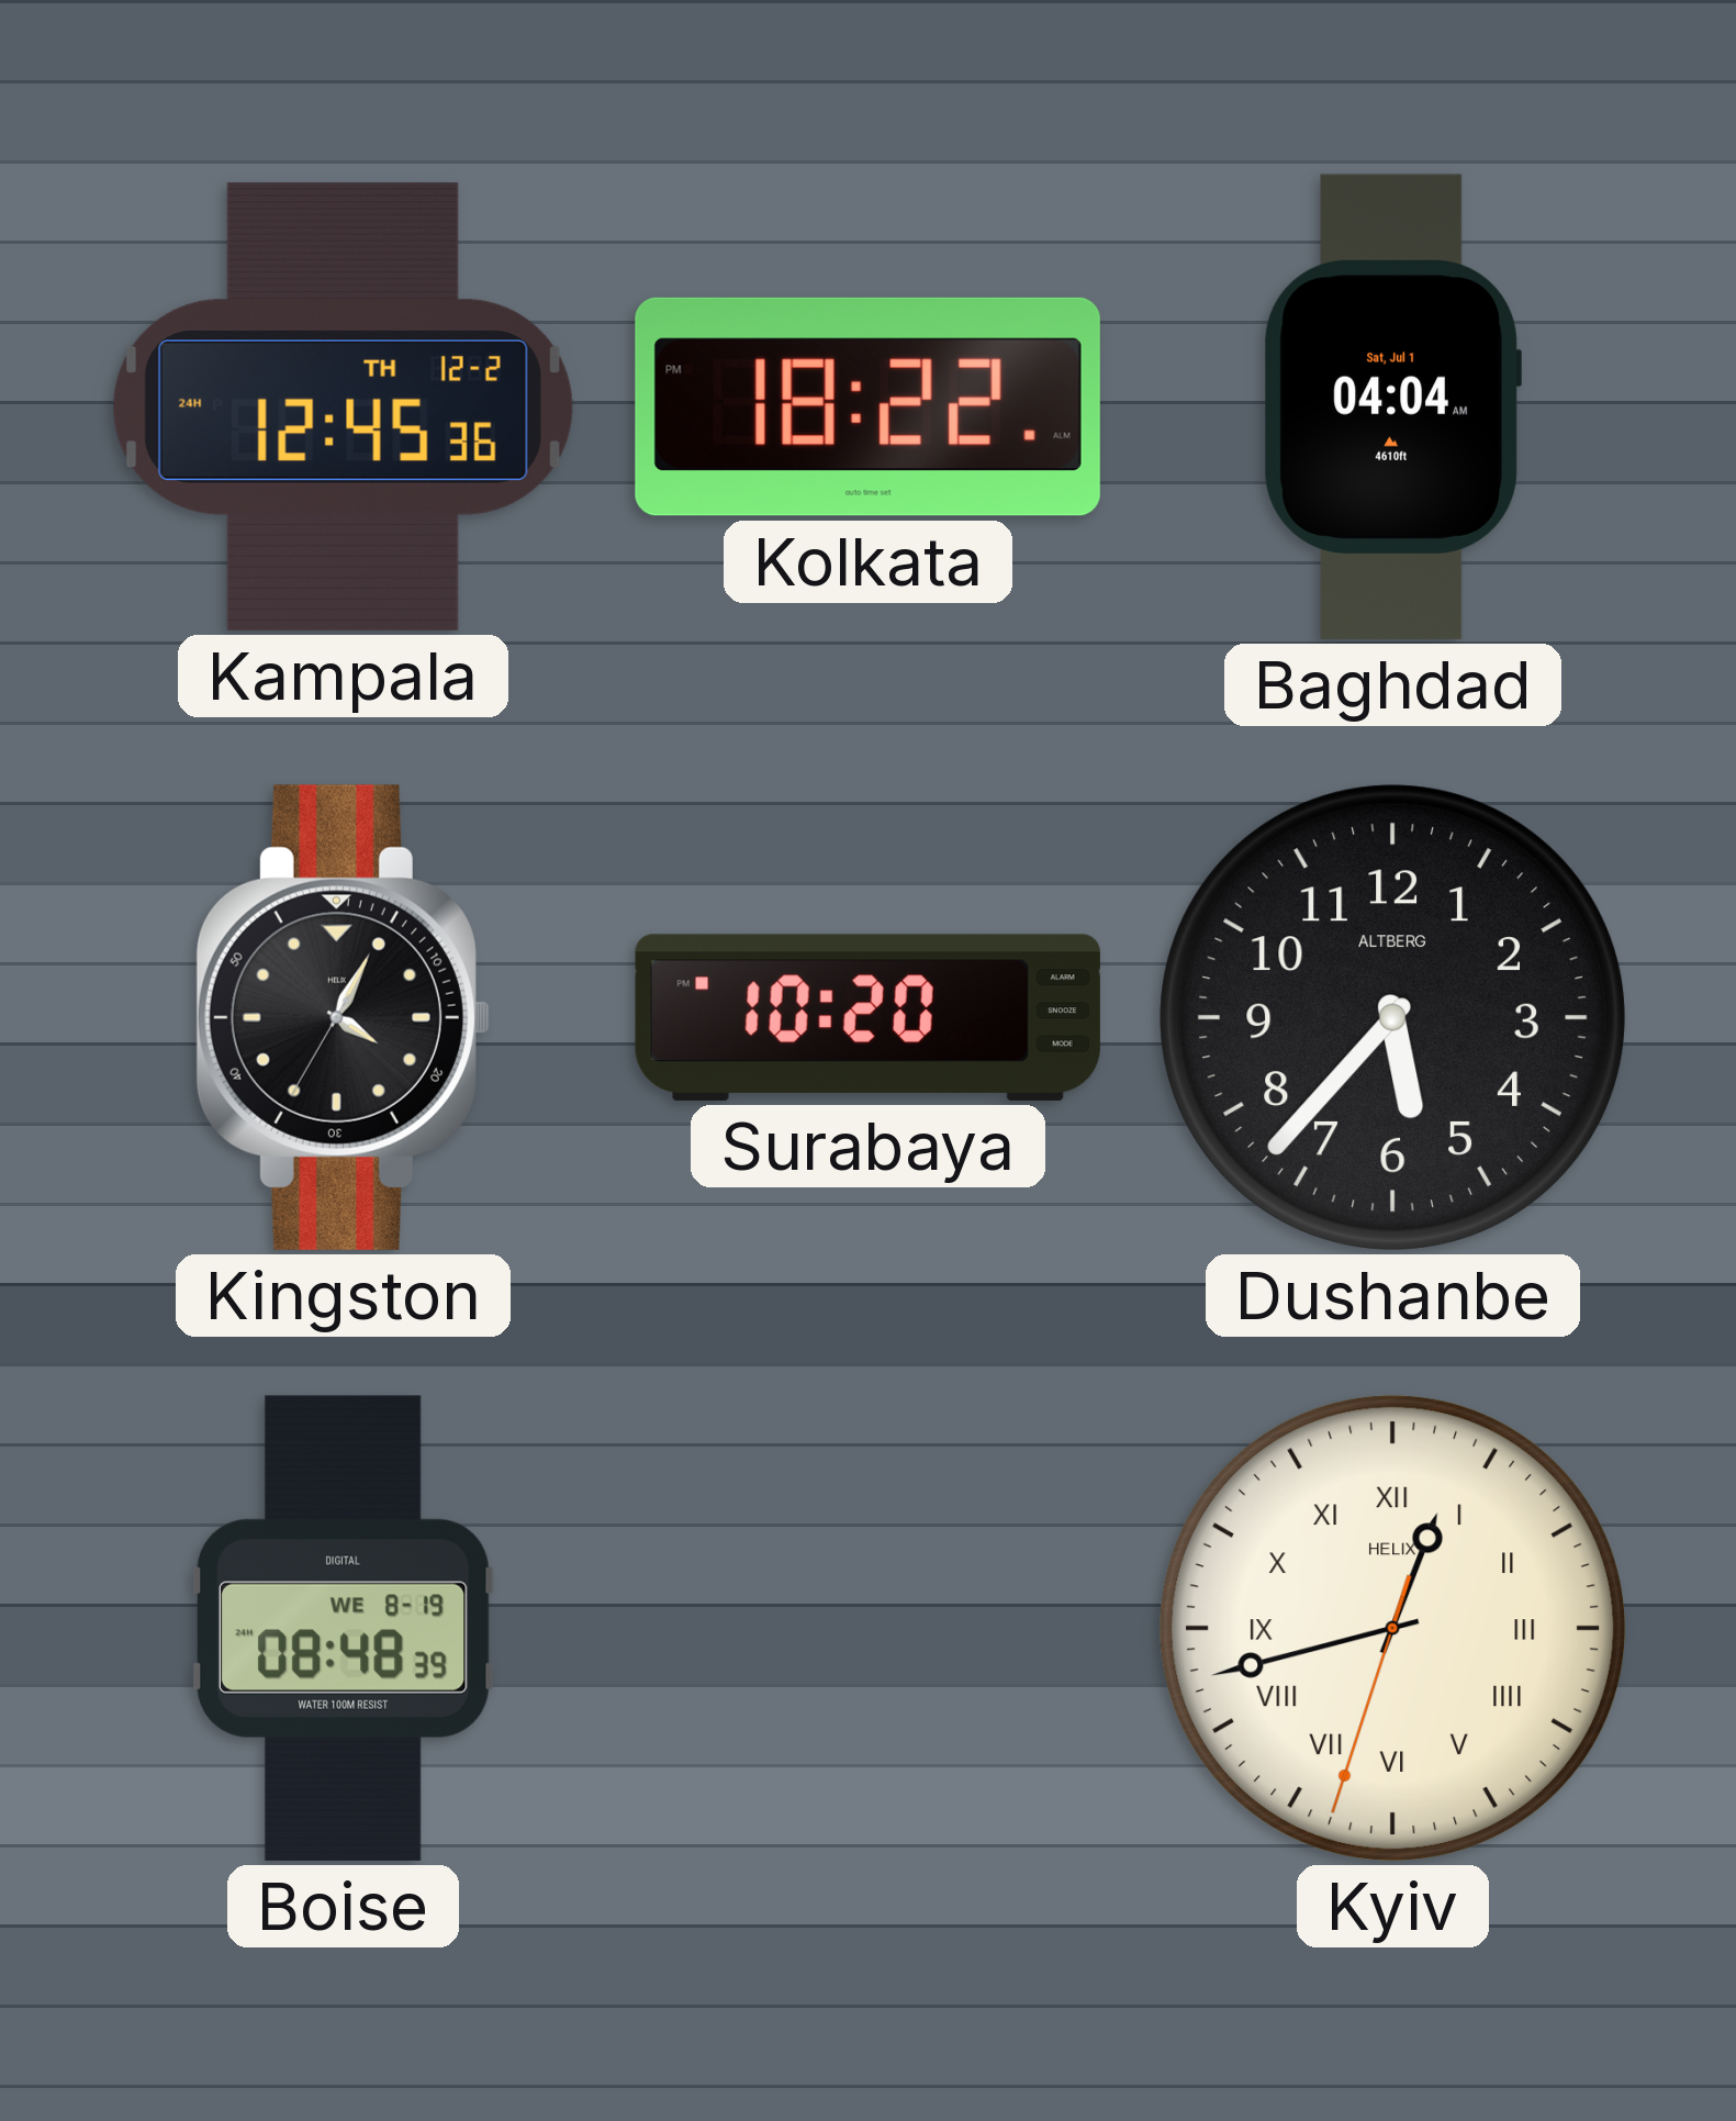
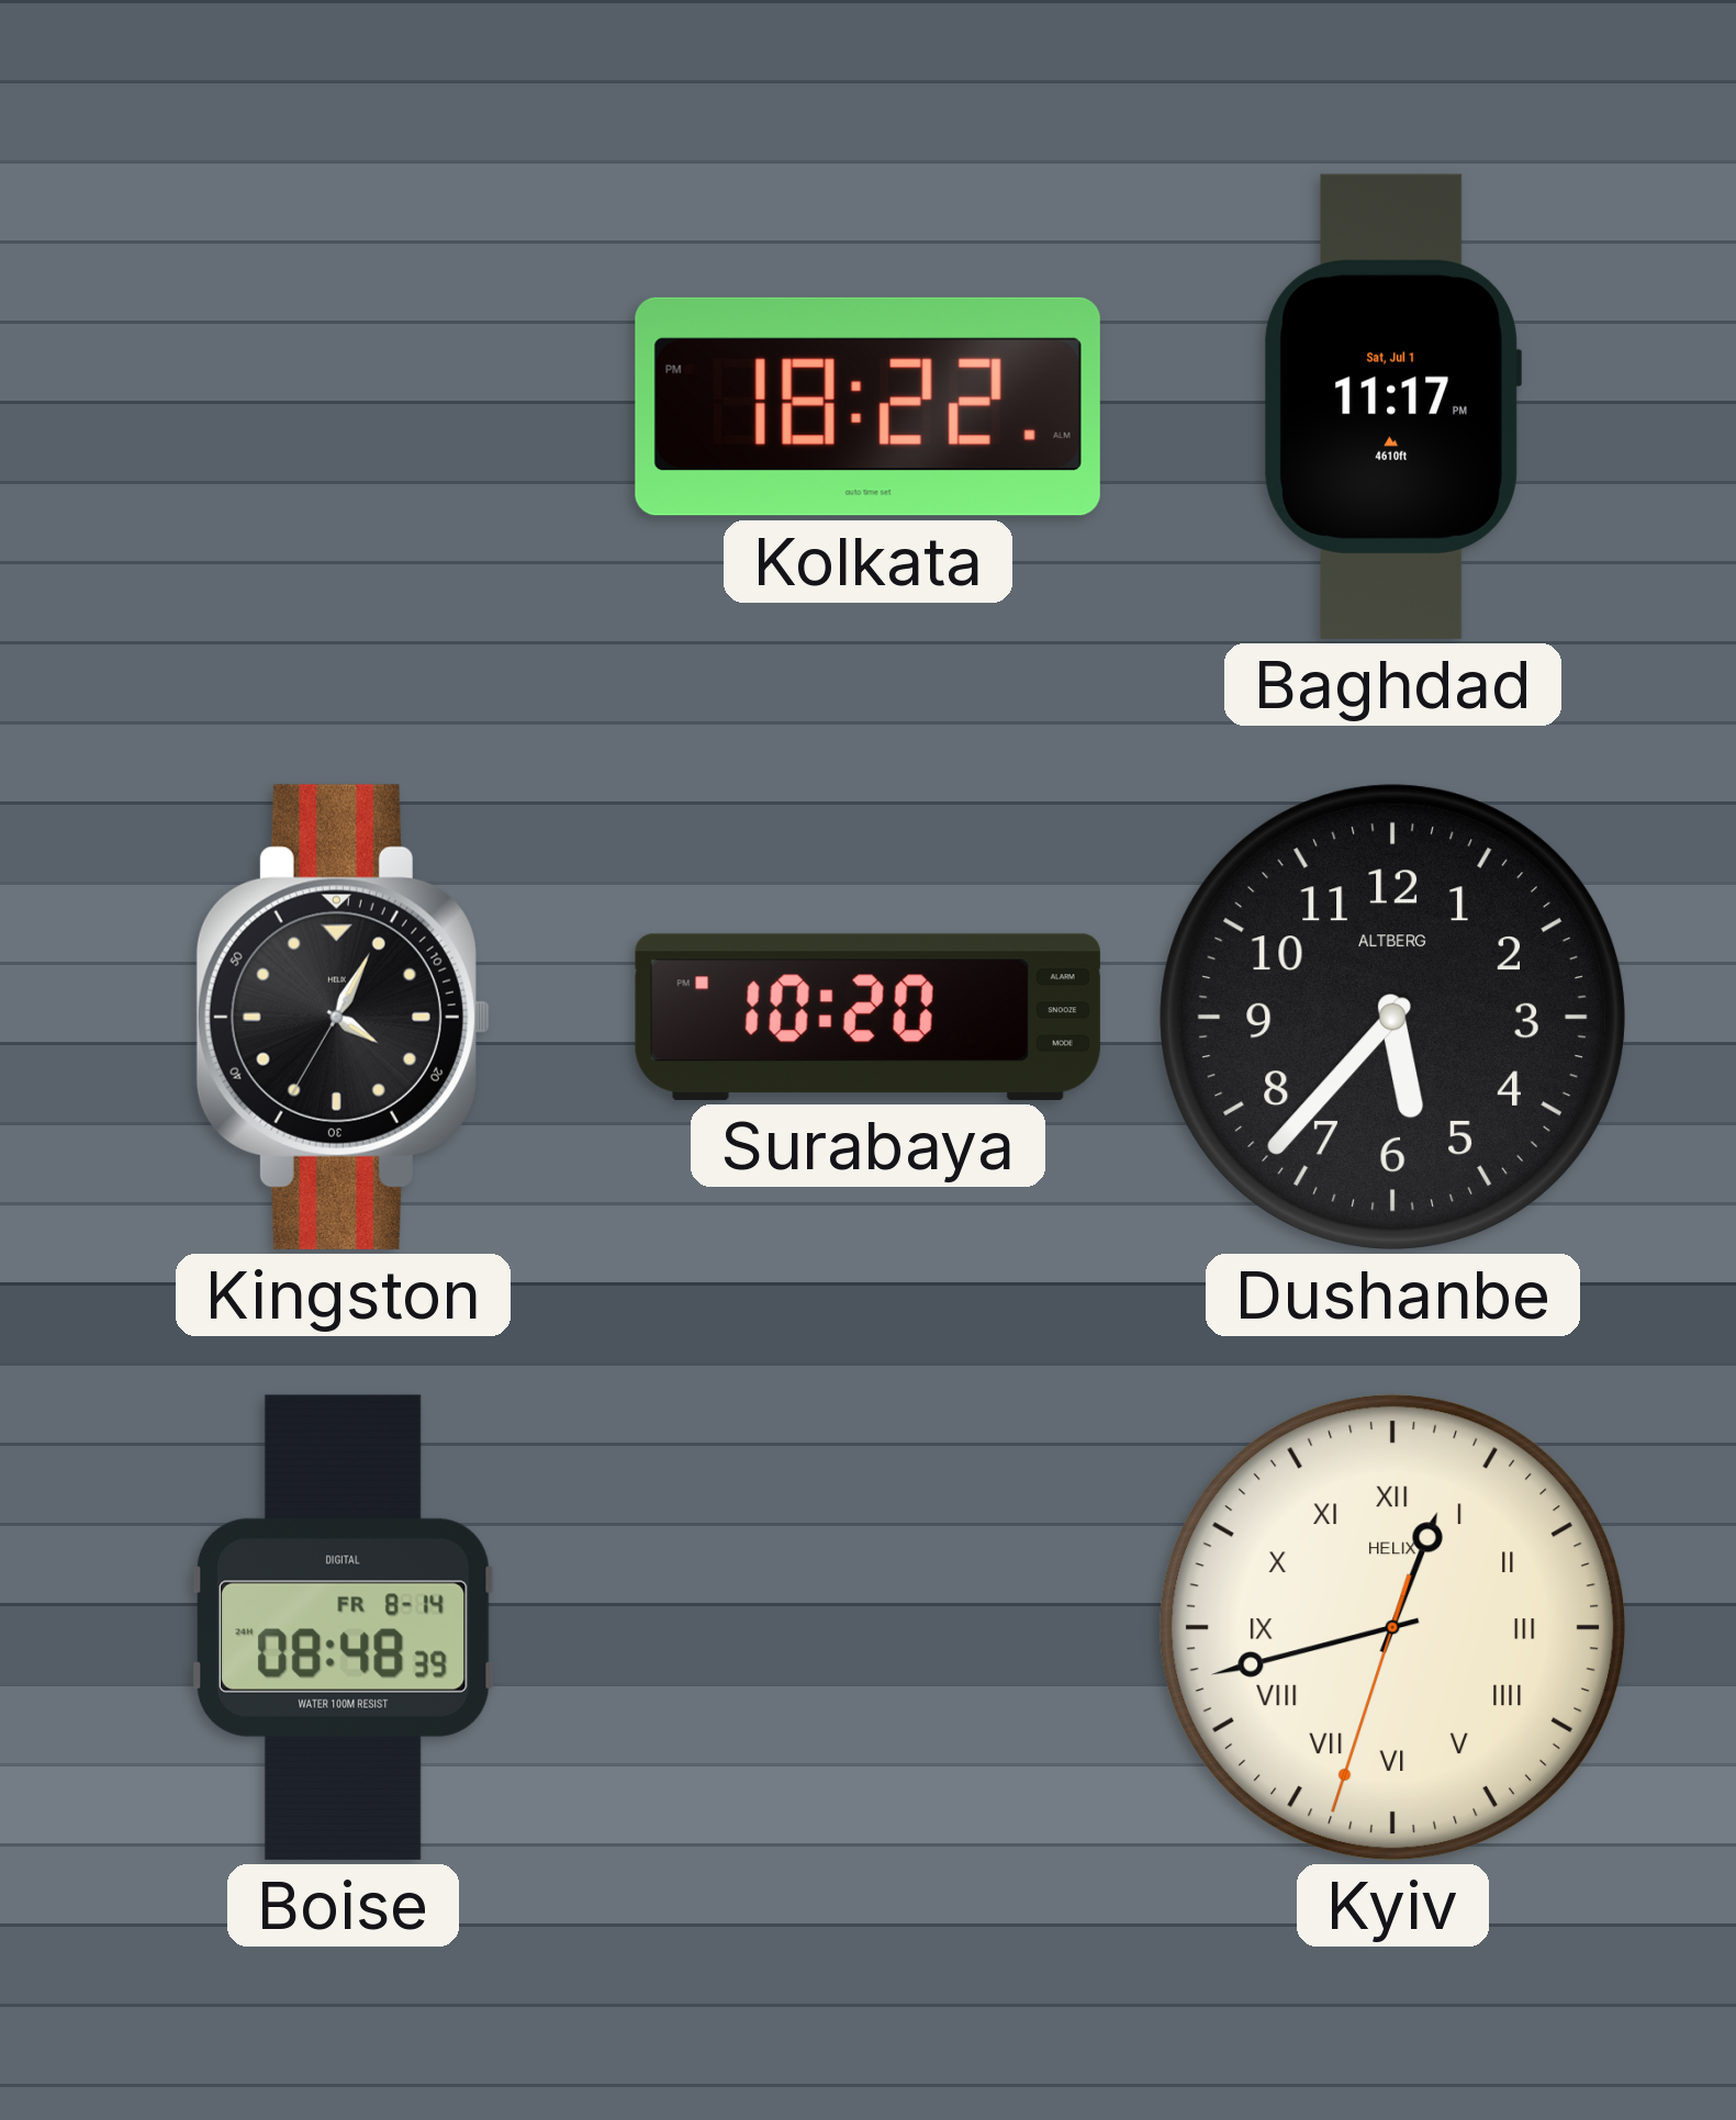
Kampala: 12:45 -> none
Baghdad: 04:04 -> 11:17
Boise date: WE 8-19 -> FR 8-14
